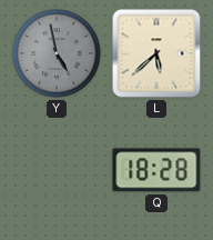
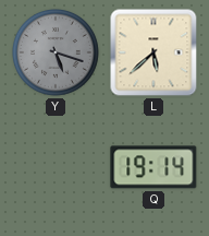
Y: 4:58 -> 5:18
Q: 18:28 -> 19:14
